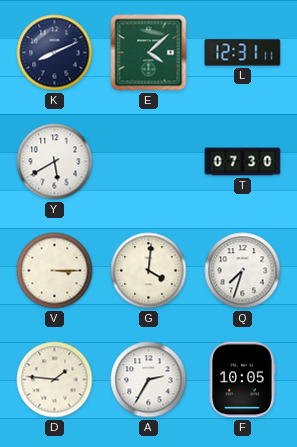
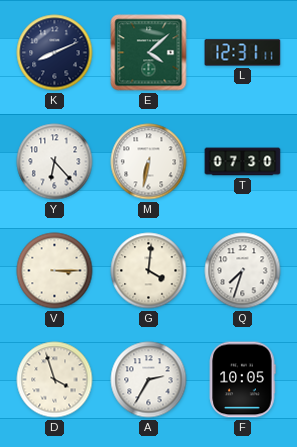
Y: 5:40 -> 6:23
M: none -> 6:32
D: 1:46 -> 3:57
